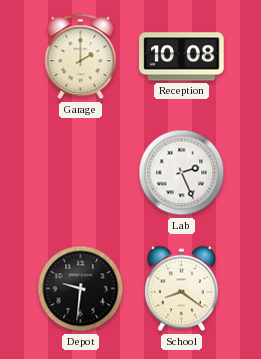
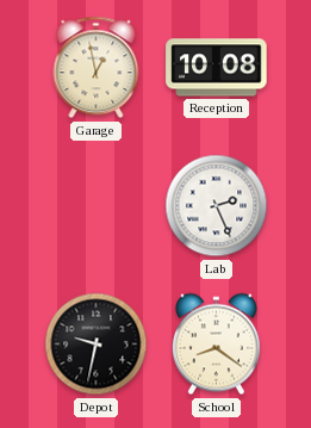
Garage: 2:00 -> 12:58
Depot: 9:31 -> 9:32
